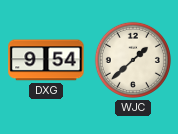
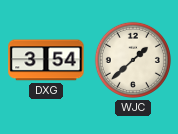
DXG: 9:54 -> 3:54
